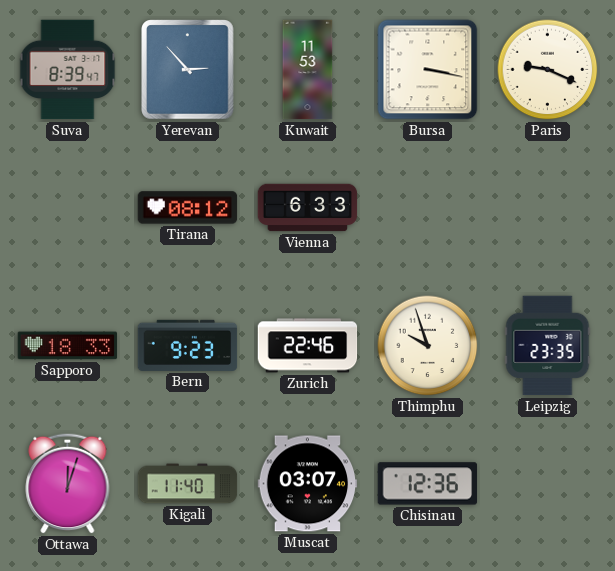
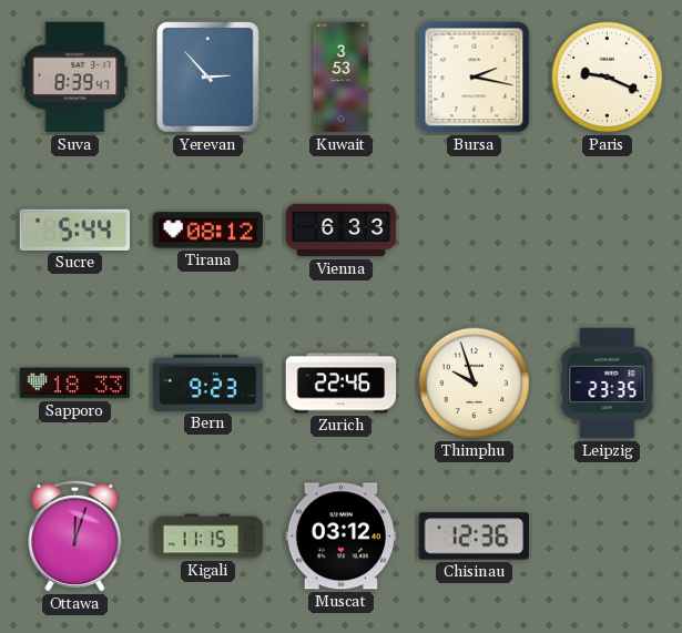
Kuwait: 11:53 -> 3:53
Bursa: 3:17 -> 2:17
Sucre: none -> 5:44
Kigali: 11:40 -> 11:15
Muscat: 03:07 -> 03:12
